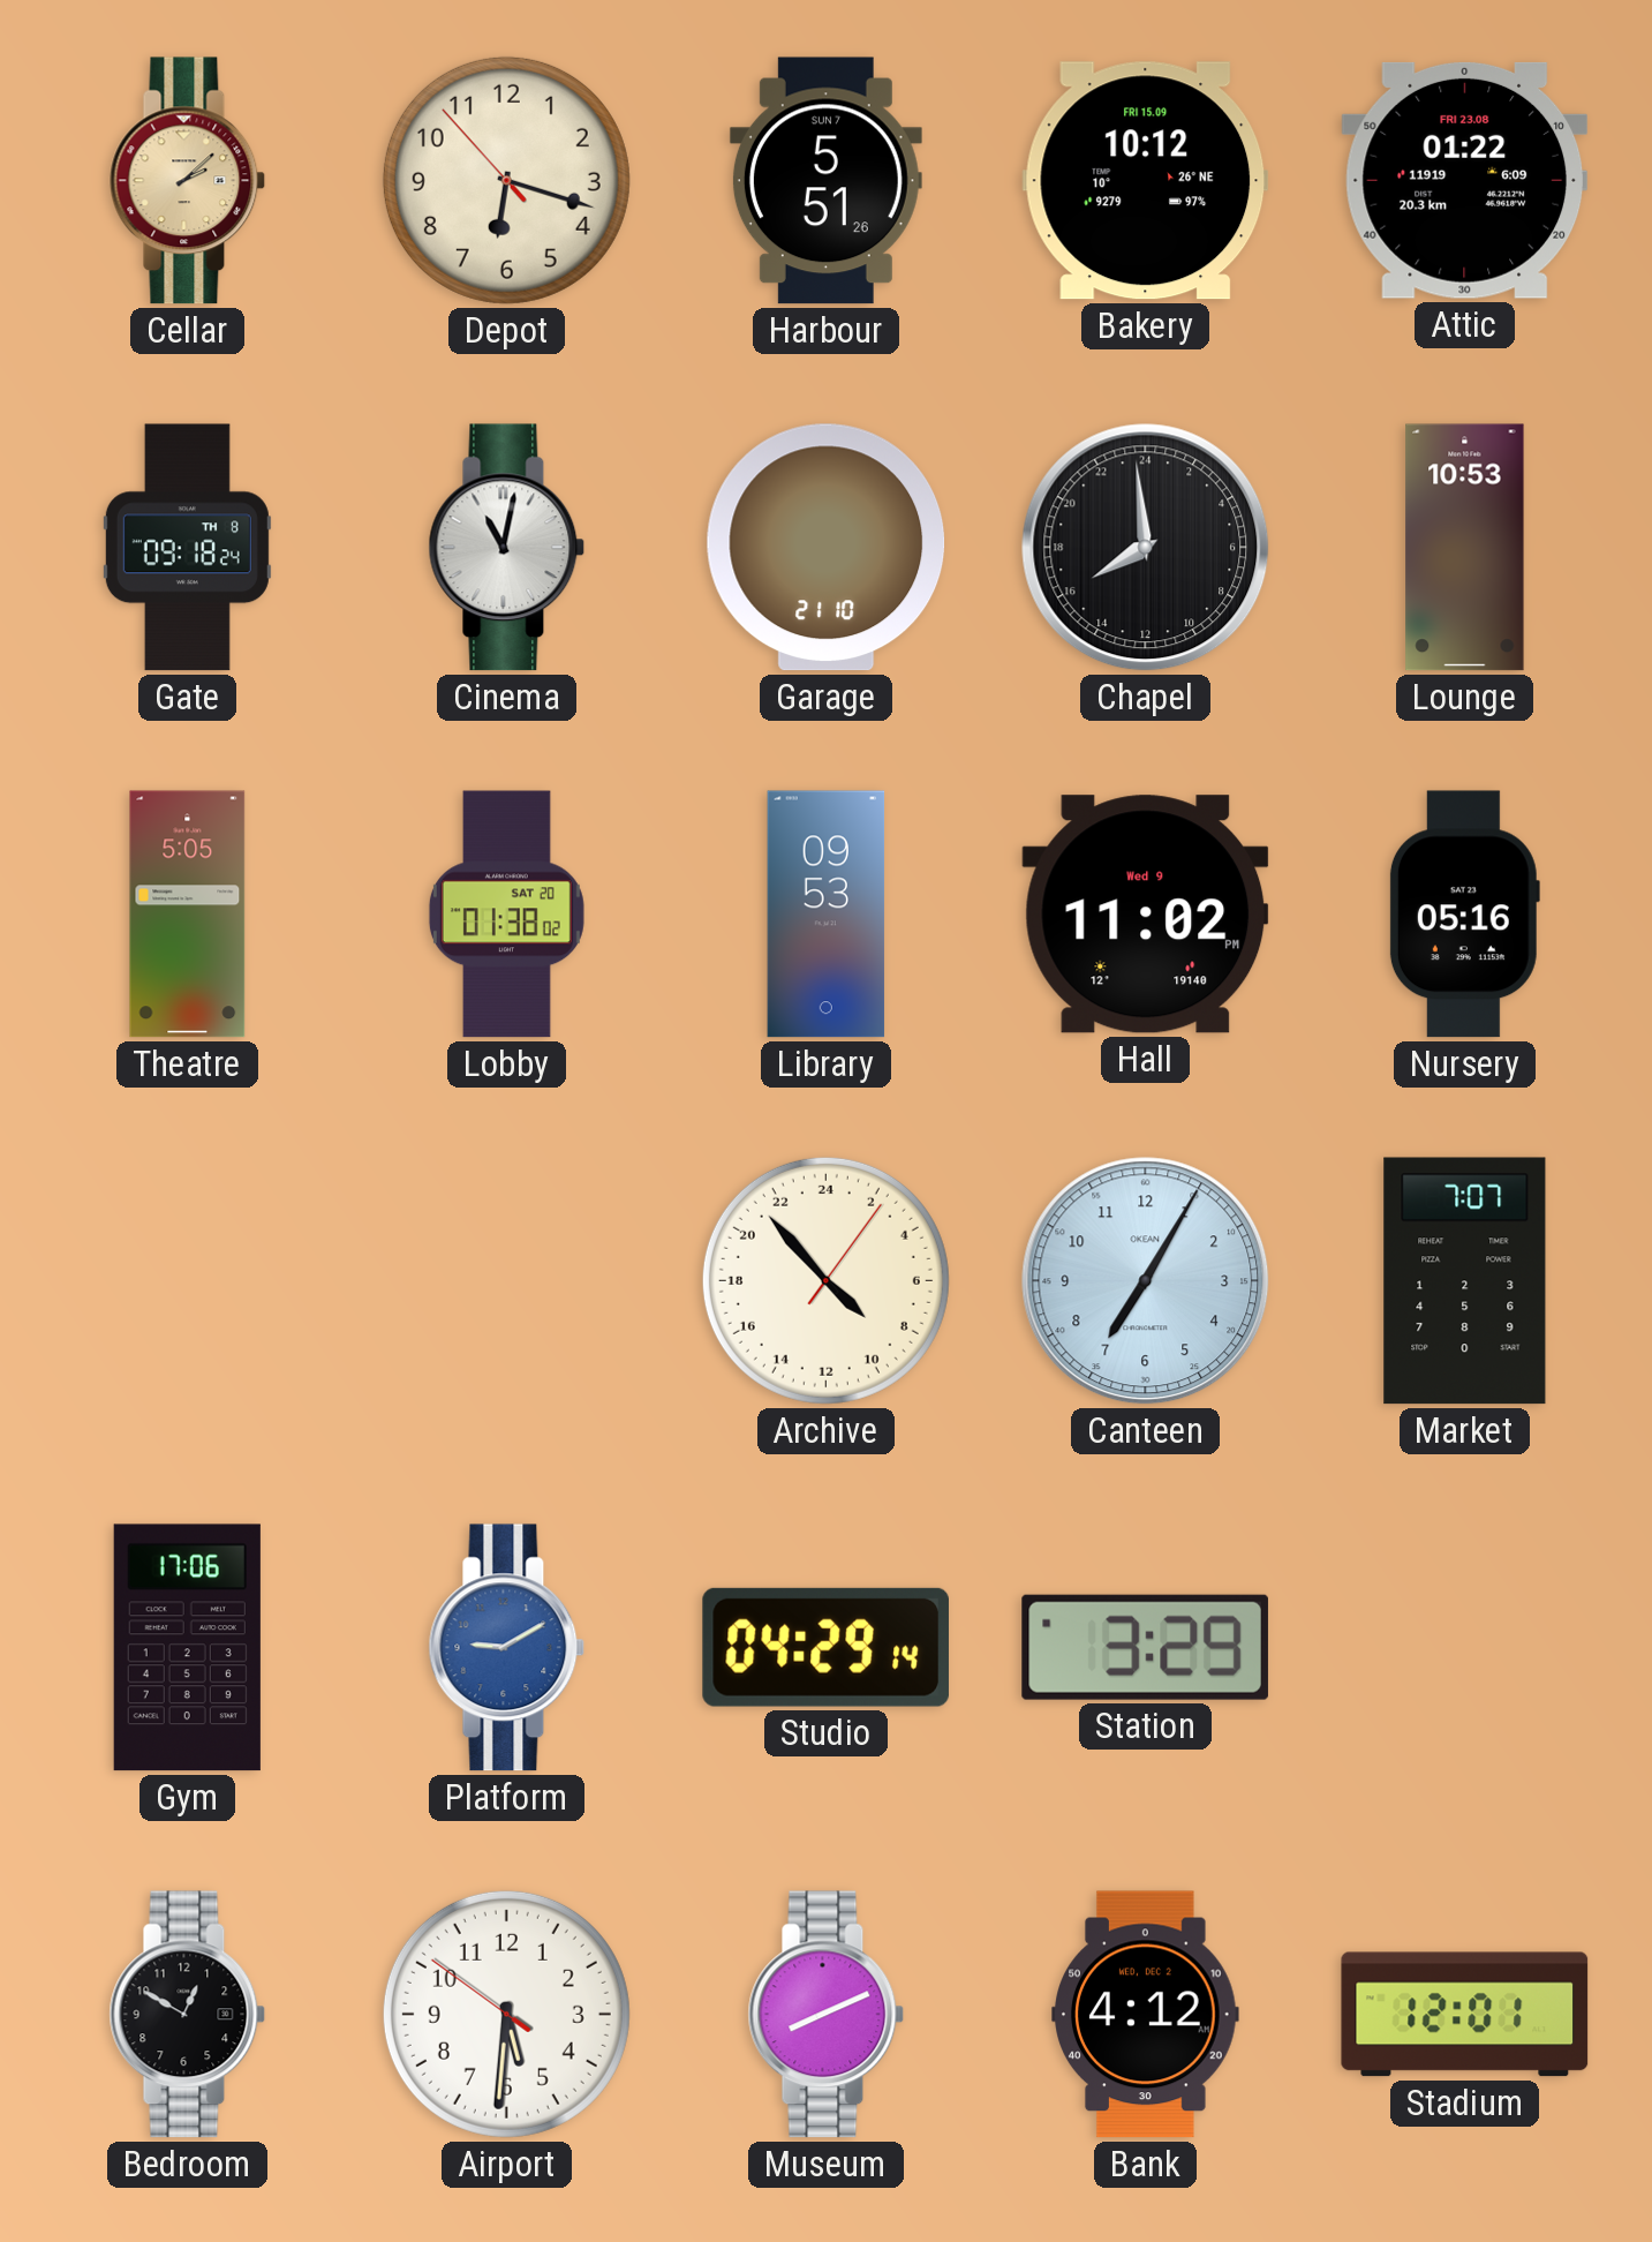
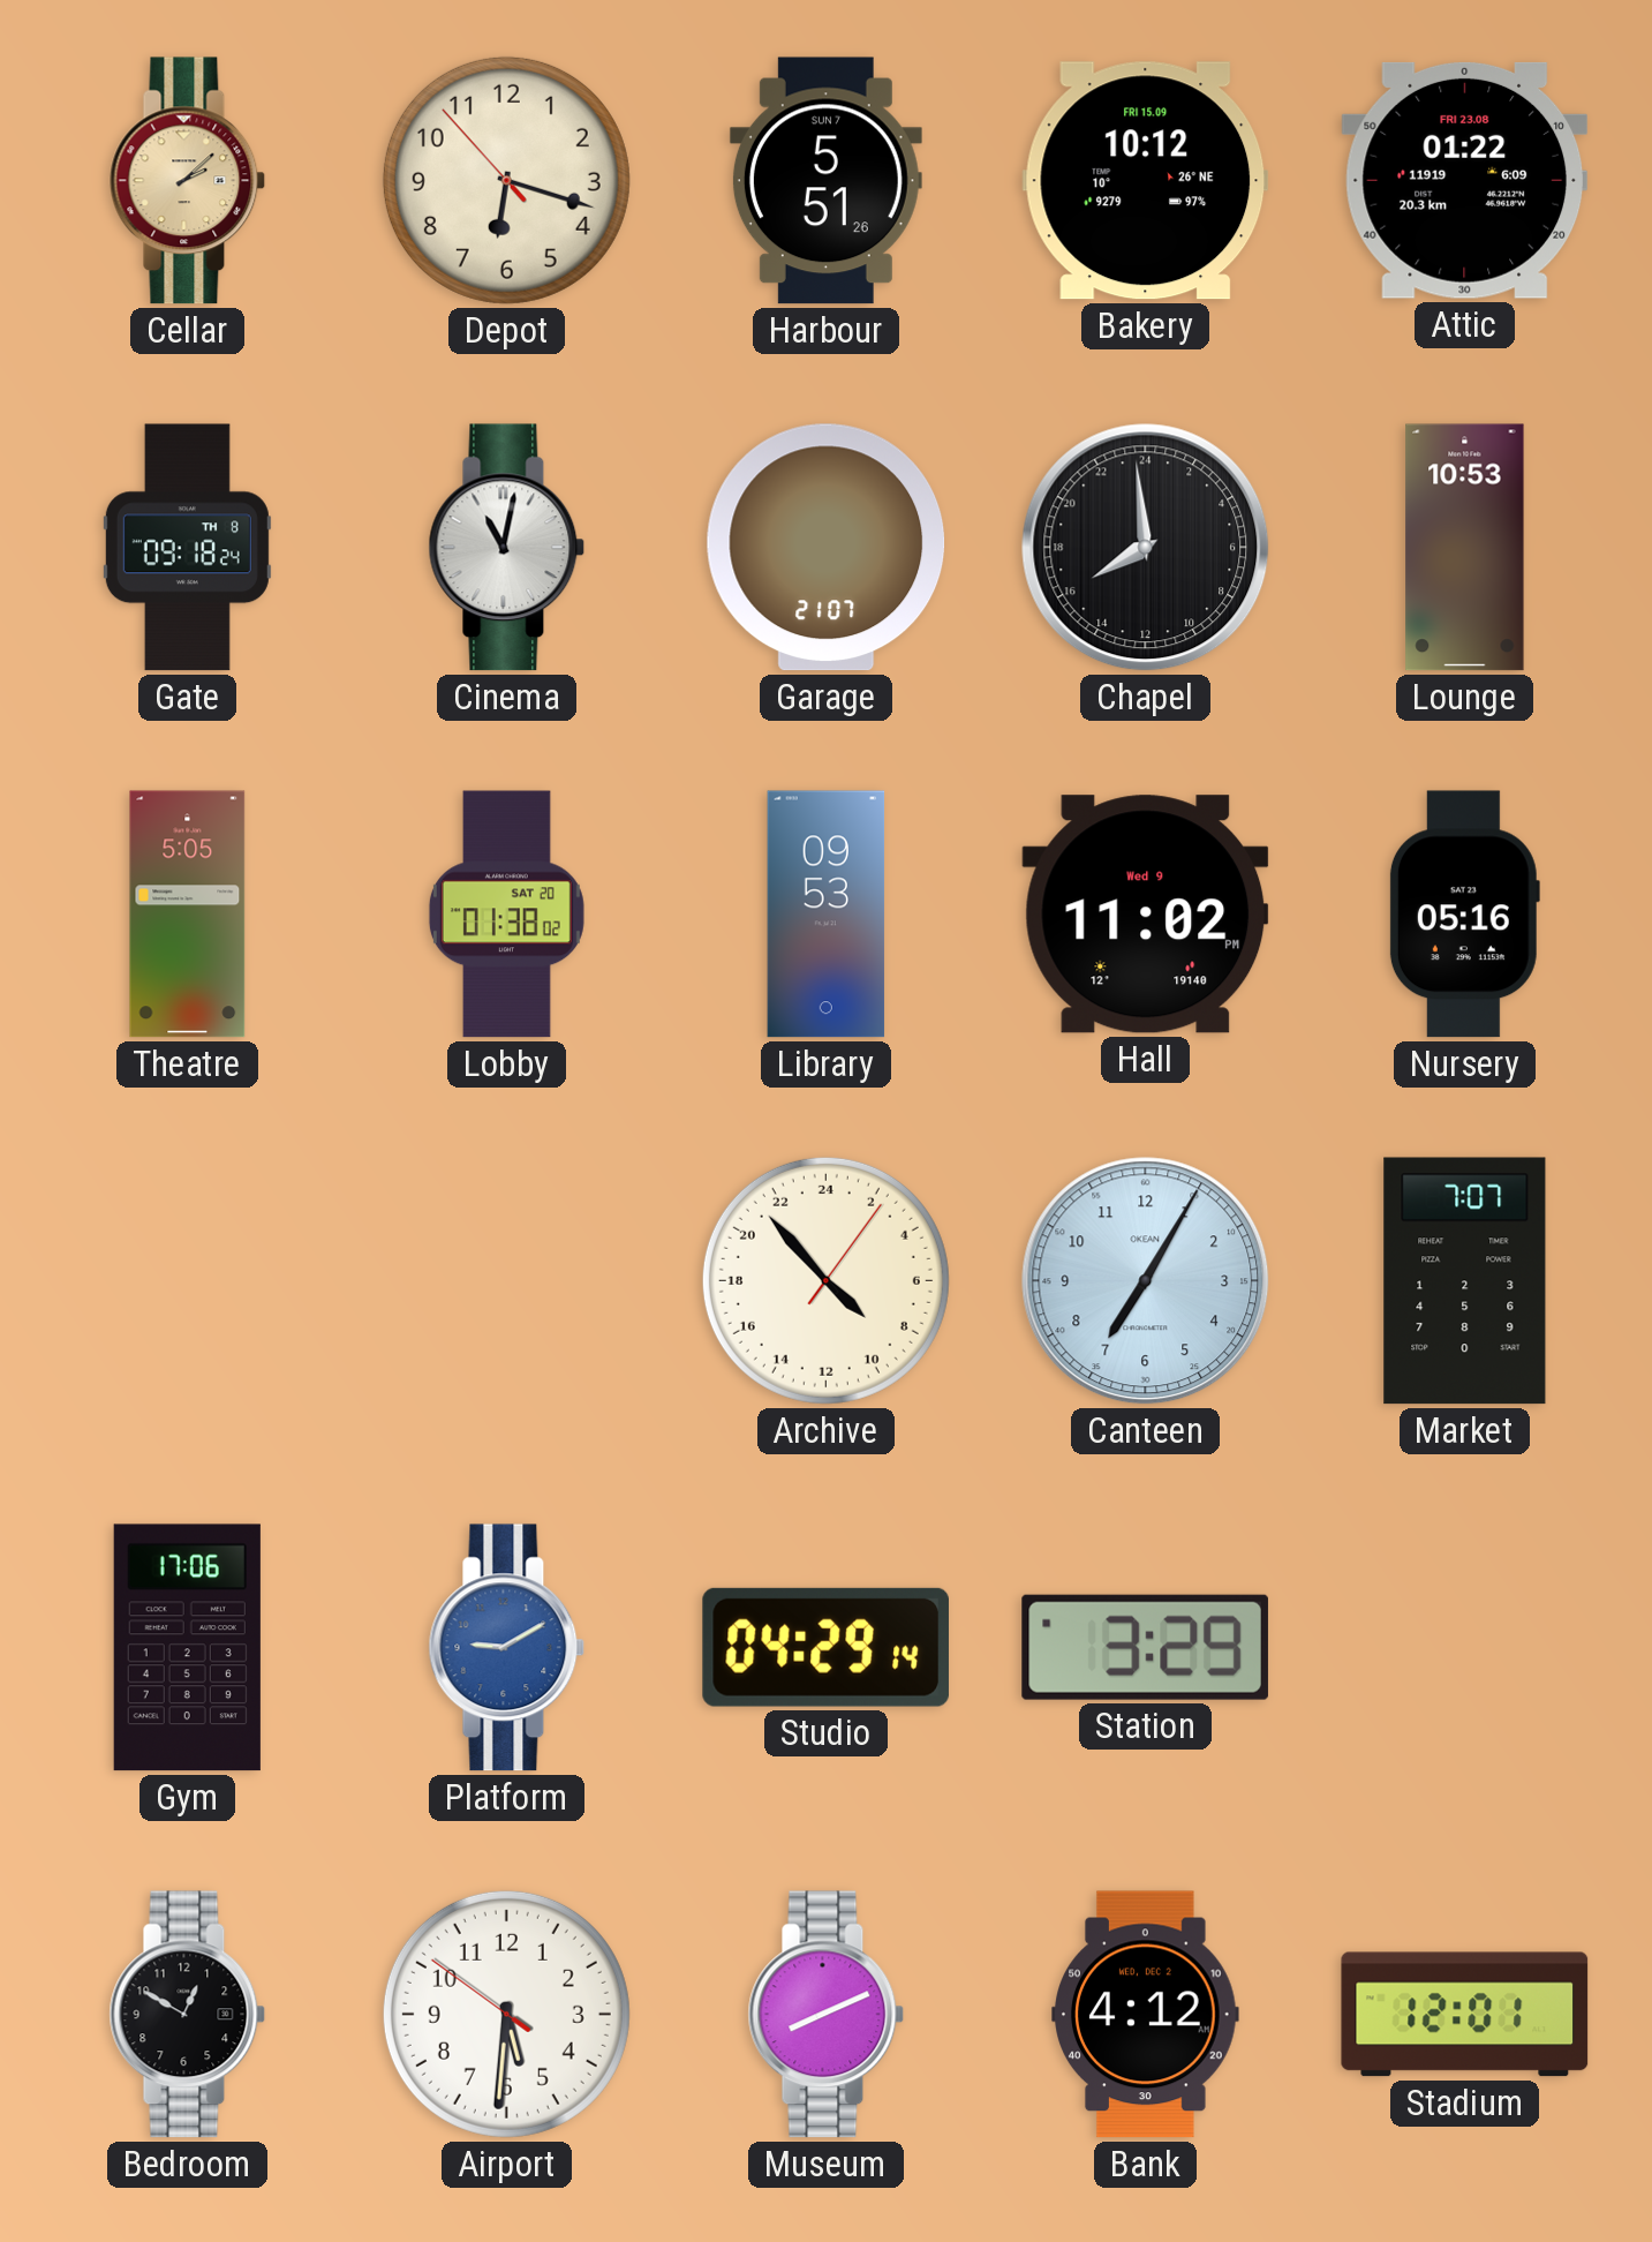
Garage: 21:10 -> 21:07
